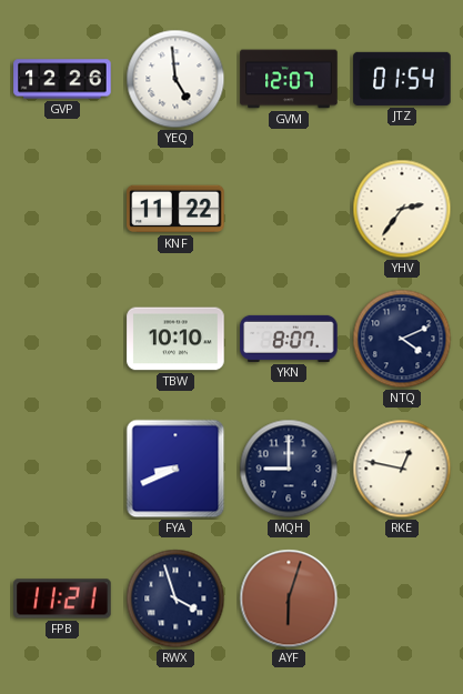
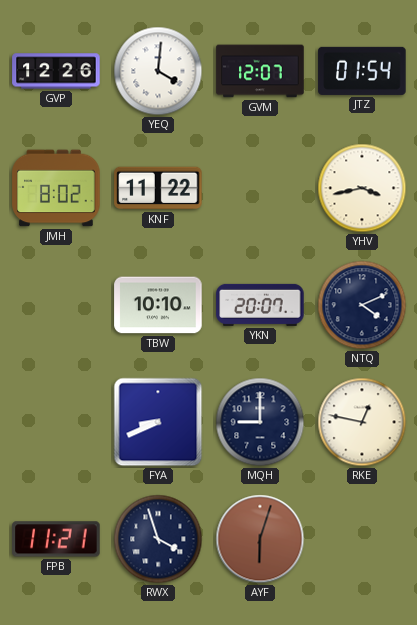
YEQ: 4:59 -> 4:01
JMH: none -> 8:02
YHV: 2:36 -> 3:43
YKN: 8:07 -> 20:07
